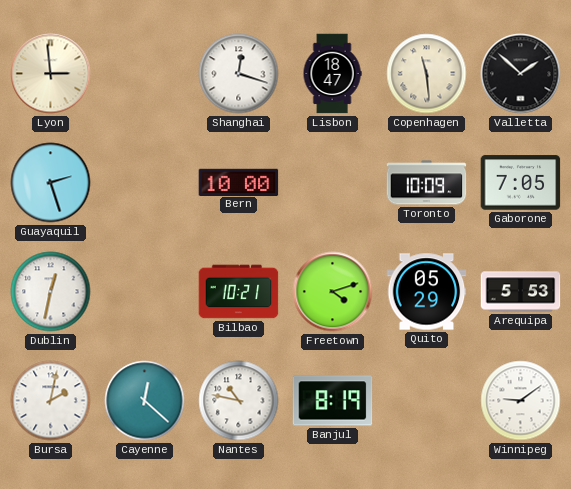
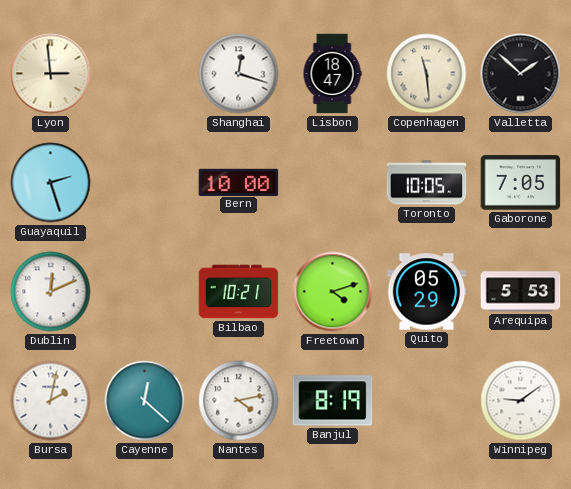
Toronto: 10:09 -> 10:05
Dublin: 12:32 -> 12:11
Nantes: 10:47 -> 4:13
